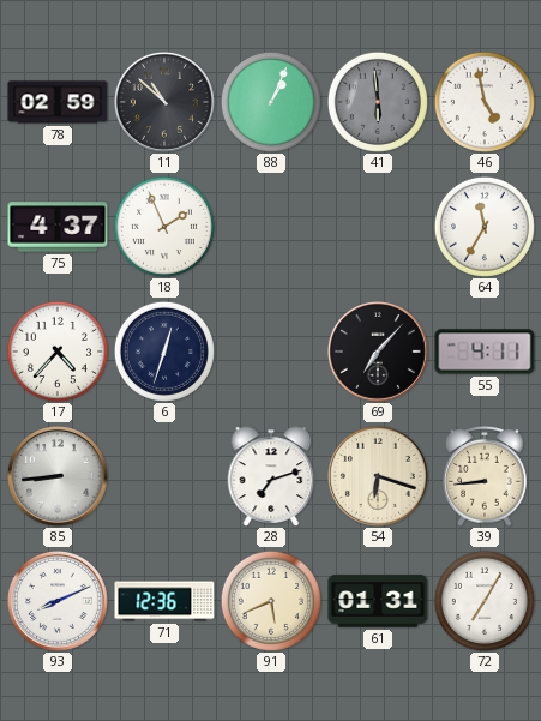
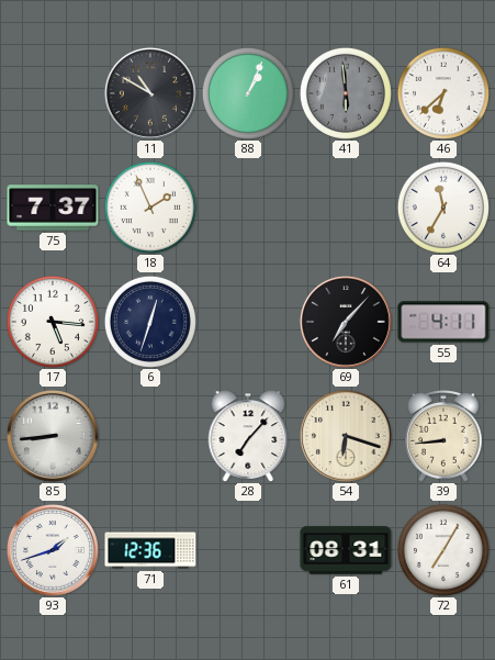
78: 02:59 -> none
11: 10:52 -> 10:50
46: 4:58 -> 6:38
75: 4:37 -> 7:37
17: 4:37 -> 5:16
28: 7:12 -> 7:07
93: 8:11 -> 1:42
91: 5:41 -> none
61: 01:31 -> 08:31
